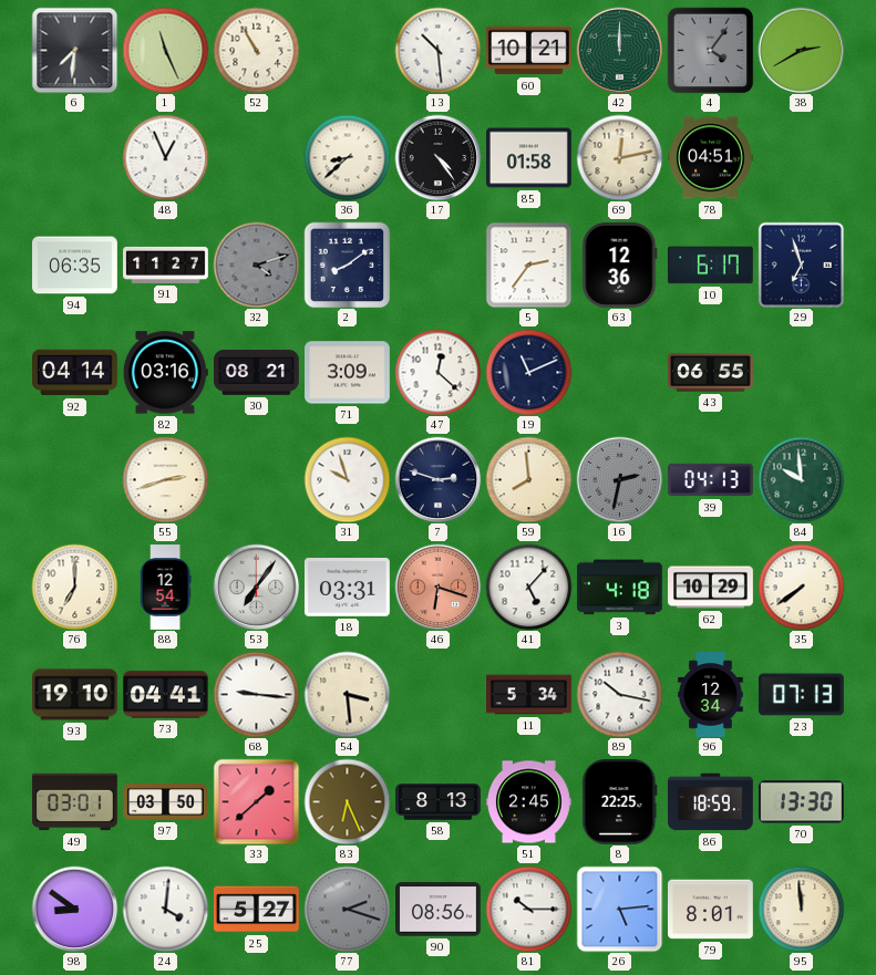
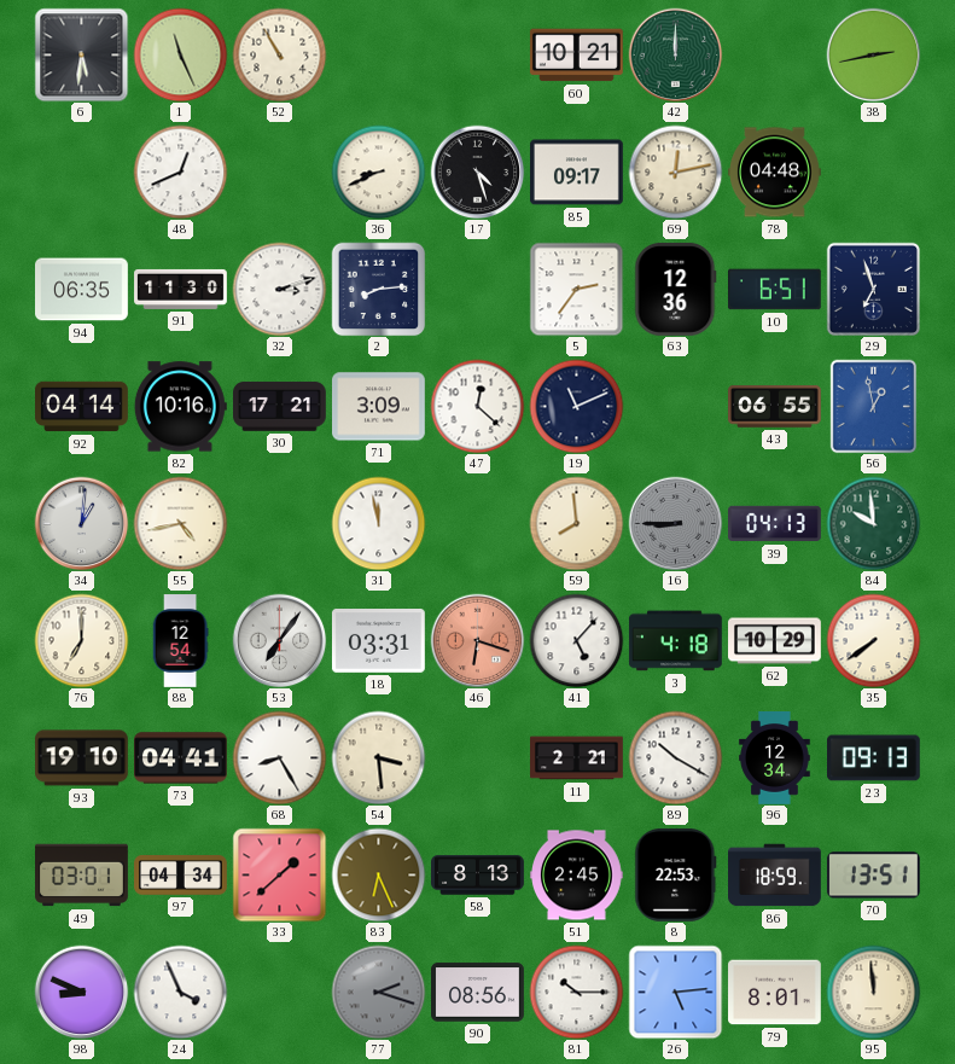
6: 7:31 -> 5:31
13: 10:29 -> none
4: 4:06 -> none
38: 2:40 -> 2:43
48: 12:56 -> 12:41
36: 8:38 -> 8:41
17: 4:24 -> 4:27
85: 01:58 -> 09:17
78: 04:51 -> 04:48
91: 11:27 -> 11:30
32: 4:12 -> 3:12
32 dial: grey -> white
2: 8:09 -> 8:14
10: 6:17 -> 6:51
82: 03:16 -> 10:16
30: 08:21 -> 17:21
56: none -> 12:58
34: none -> 1:01
55: 2:42 -> 4:43
31: 9:57 -> 11:58
7: 2:48 -> none
16: 2:32 -> 8:45
68: 9:16 -> 8:25
11: 5:34 -> 2:21
89: 10:17 -> 10:20
23: 07:13 -> 09:13
97: 03:50 -> 04:34
8: 22:25 -> 22:53
70: 13:30 -> 13:51
98: 8:51 -> 8:49
24: 4:01 -> 3:56
25: 5:27 -> none
